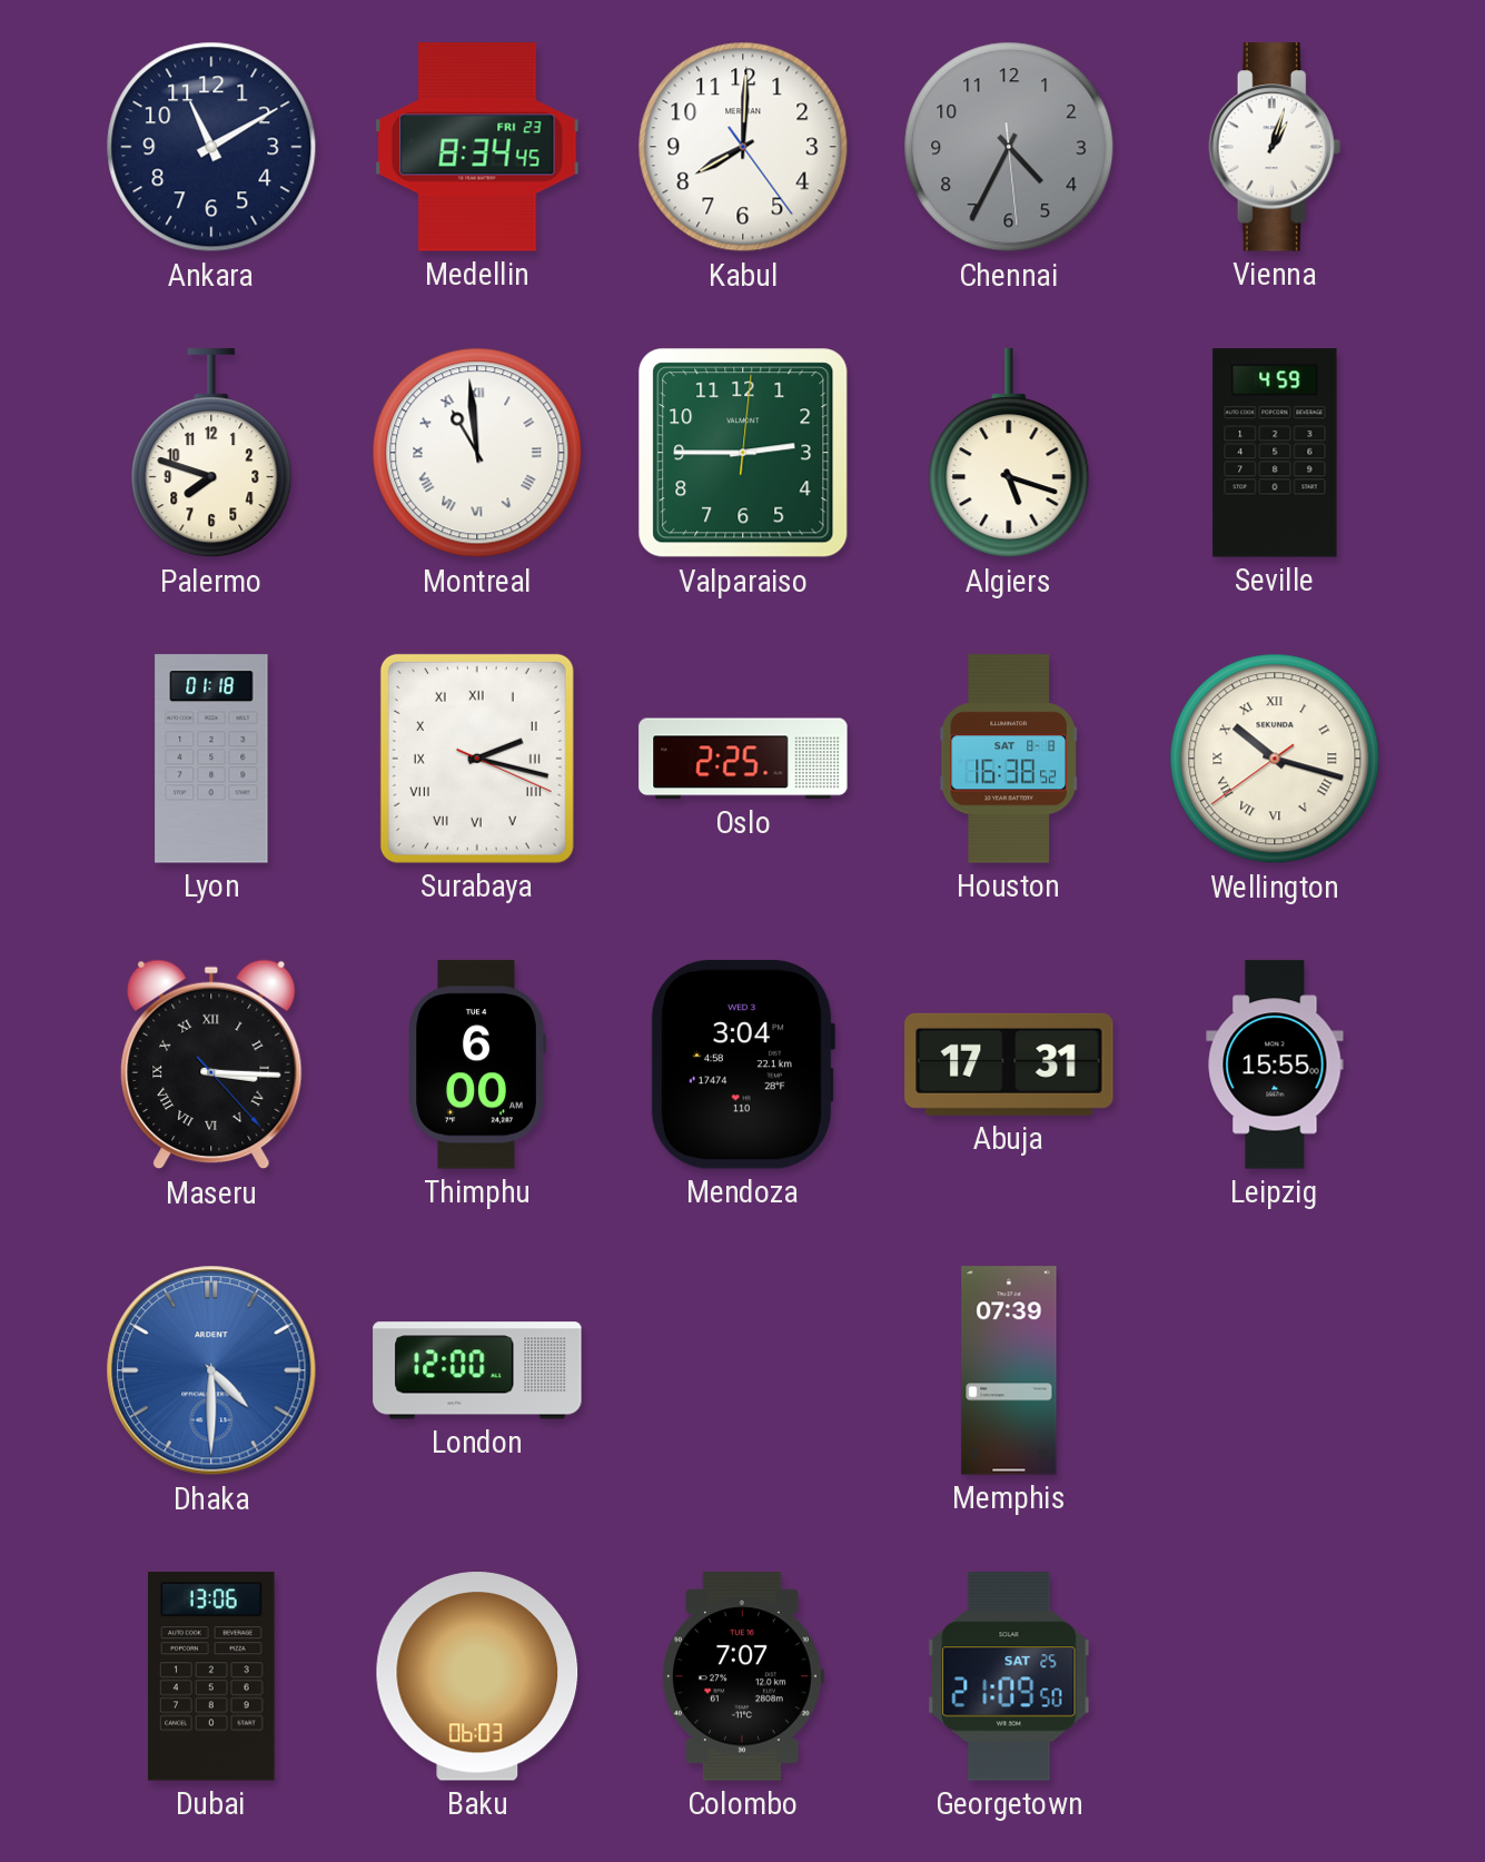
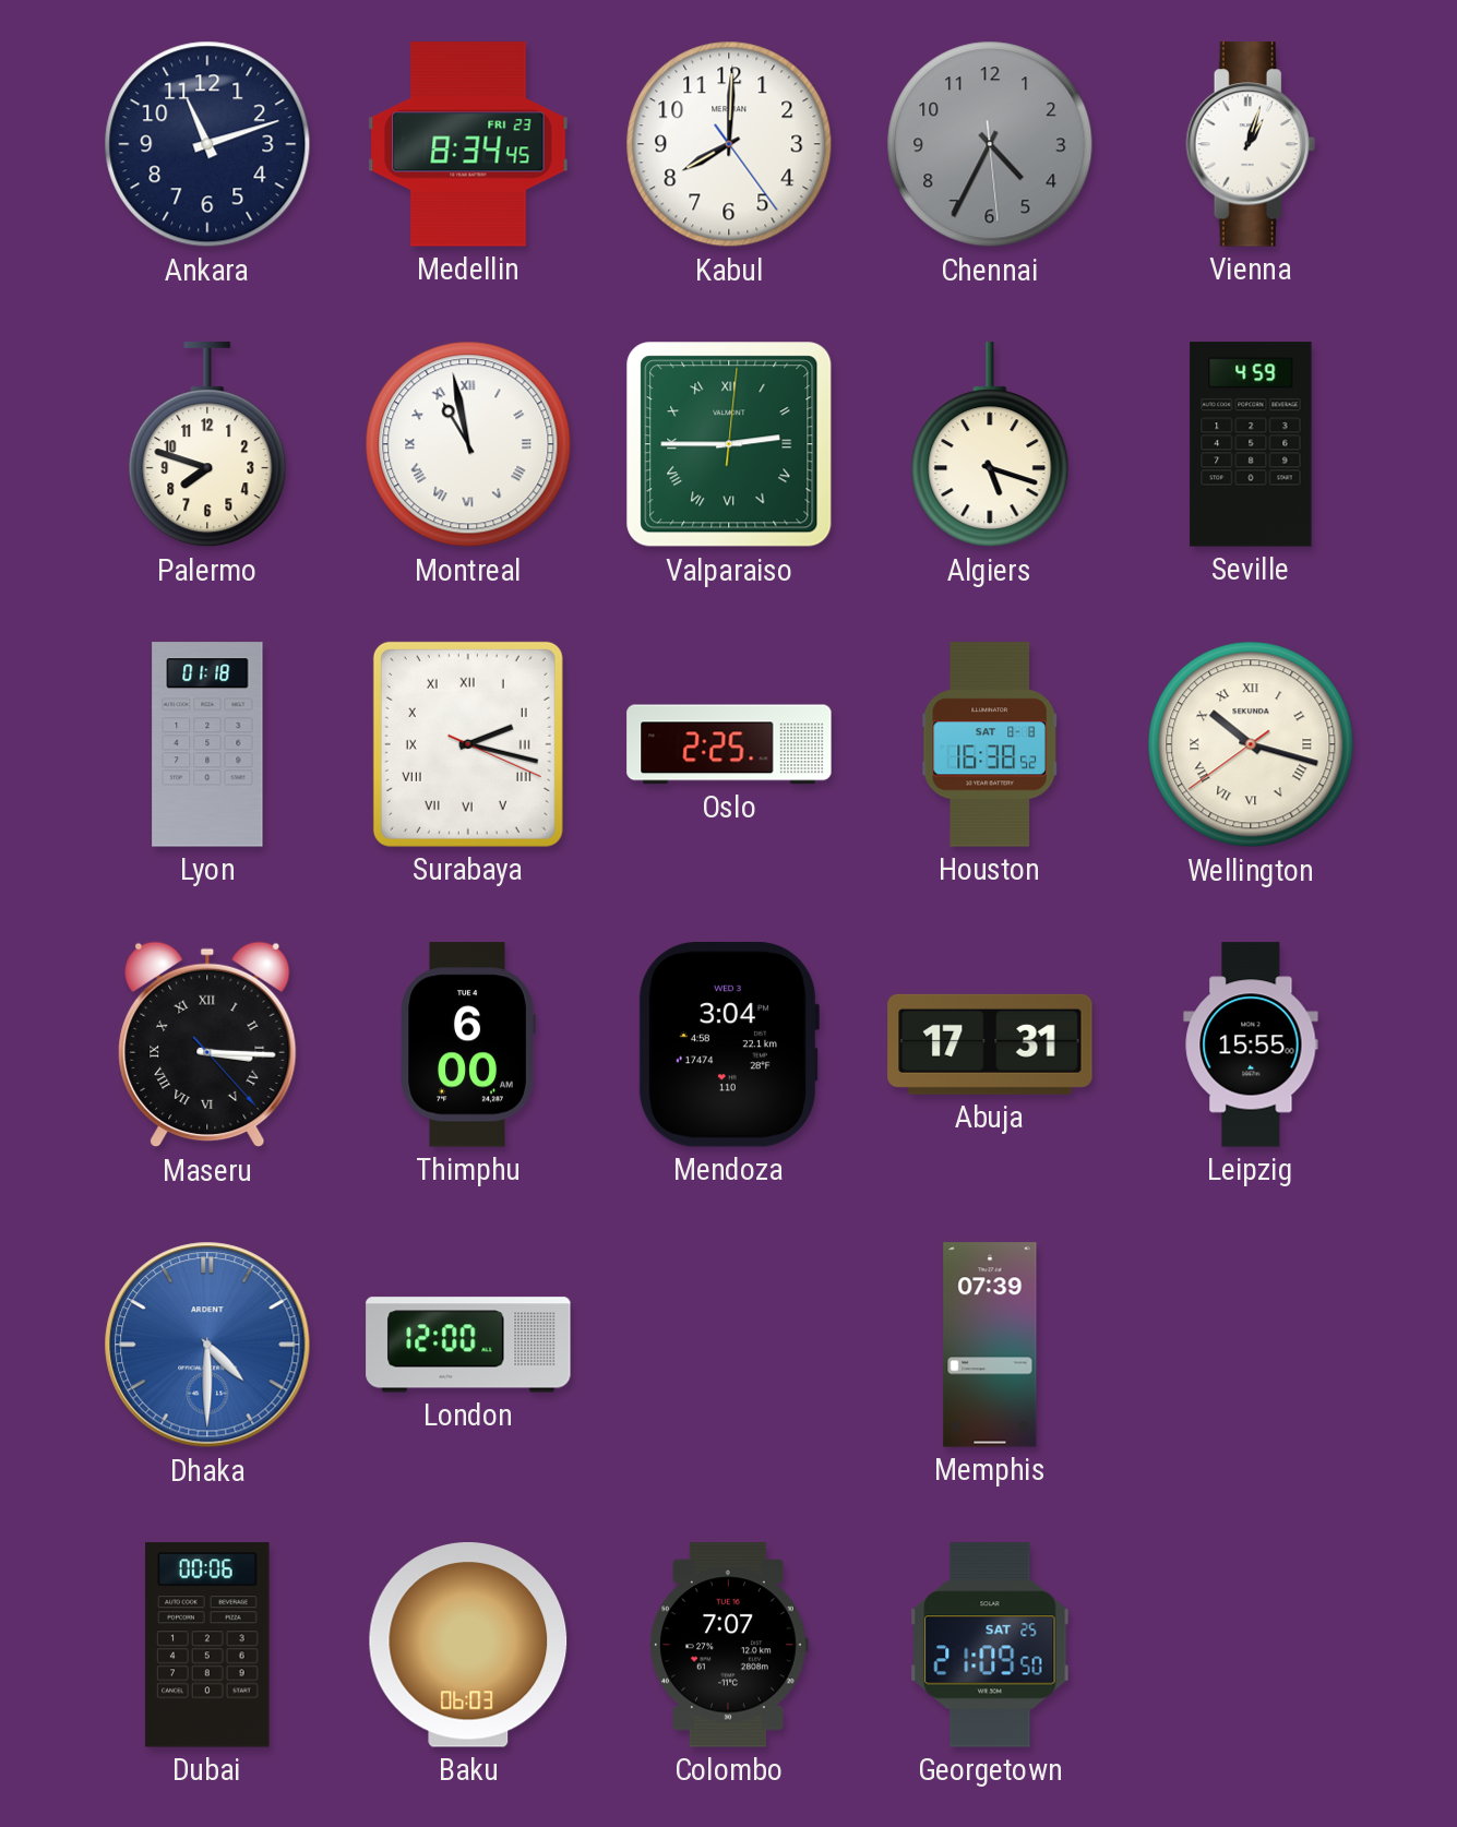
Ankara: 11:10 -> 11:12
Montreal: 10:59 -> 10:58
Valparaiso numerals: Arabic -> Roman
Dubai: 13:06 -> 00:06
